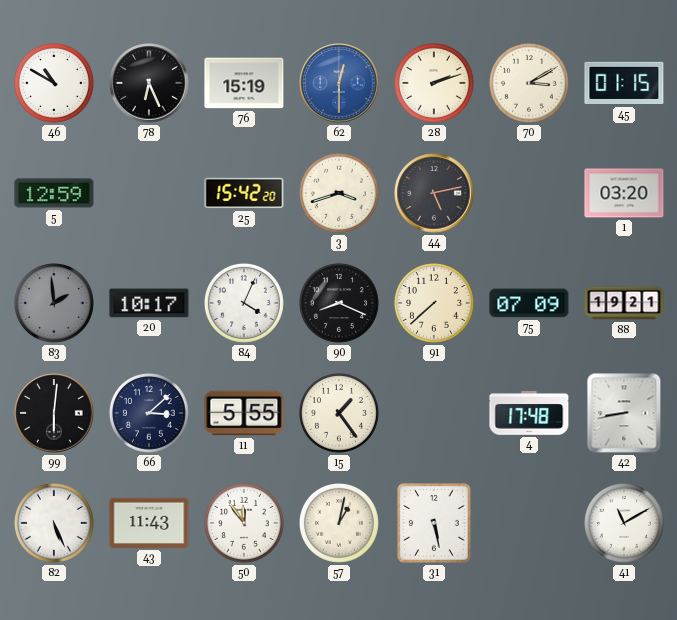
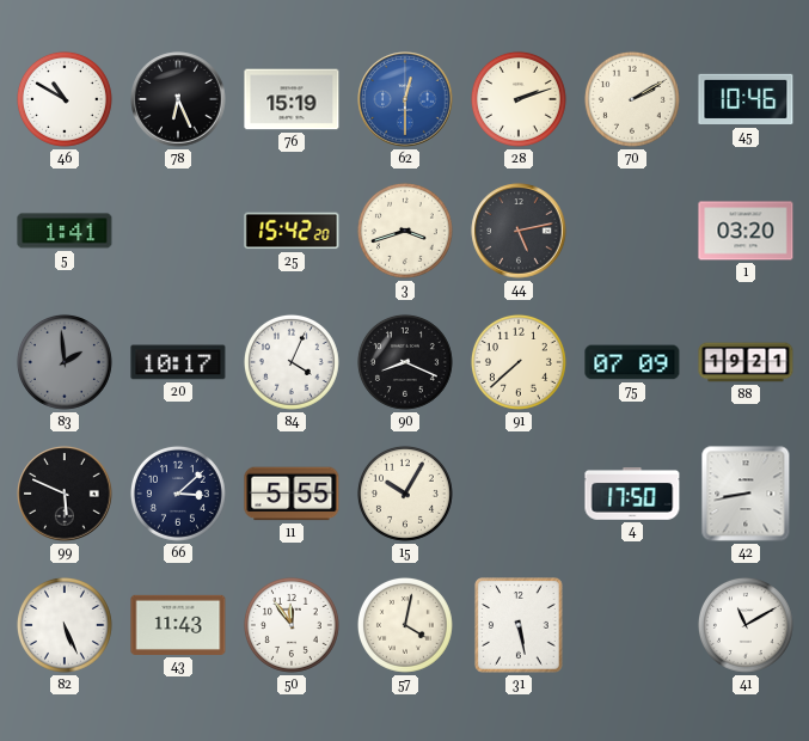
70: 3:10 -> 2:10
45: 01:15 -> 10:46
5: 12:59 -> 1:41
99: 6:01 -> 5:49
15: 1:24 -> 10:05
4: 17:48 -> 17:50
57: 1:02 -> 4:02
